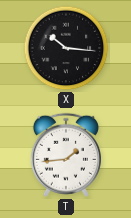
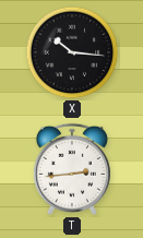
T: 1:44 -> 2:44
